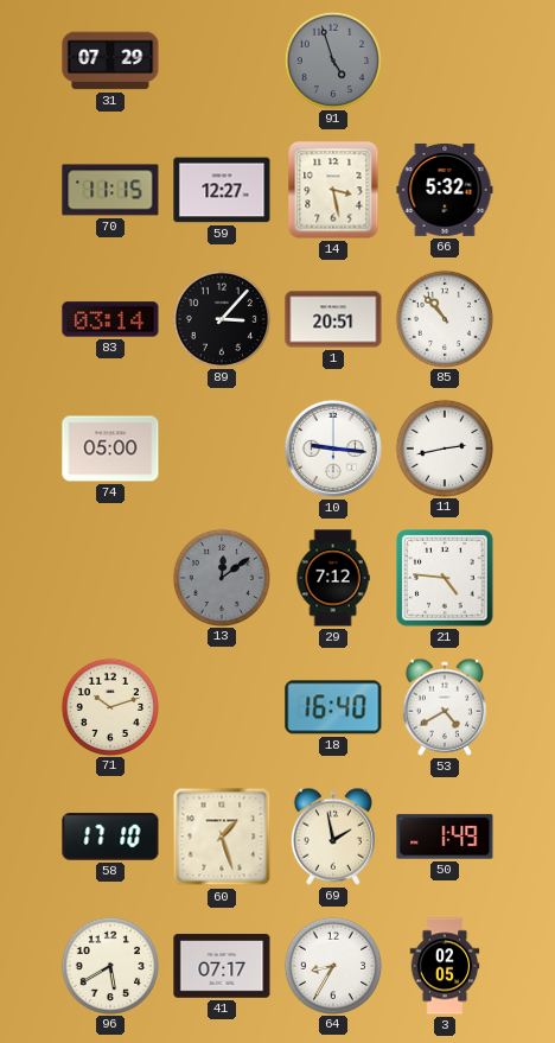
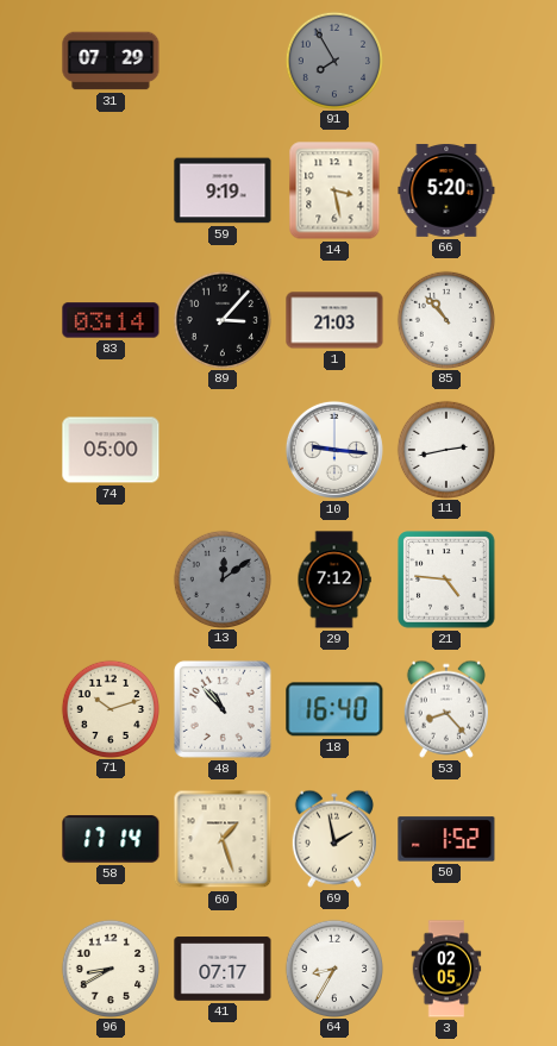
91: 4:57 -> 7:55
70: 11:15 -> none
59: 12:27 -> 9:19
66: 5:32 -> 5:20
1: 20:51 -> 21:03
48: none -> 10:53
53: 4:40 -> 8:23
58: 17:10 -> 17:14
50: 1:49 -> 1:52
96: 5:40 -> 8:40
